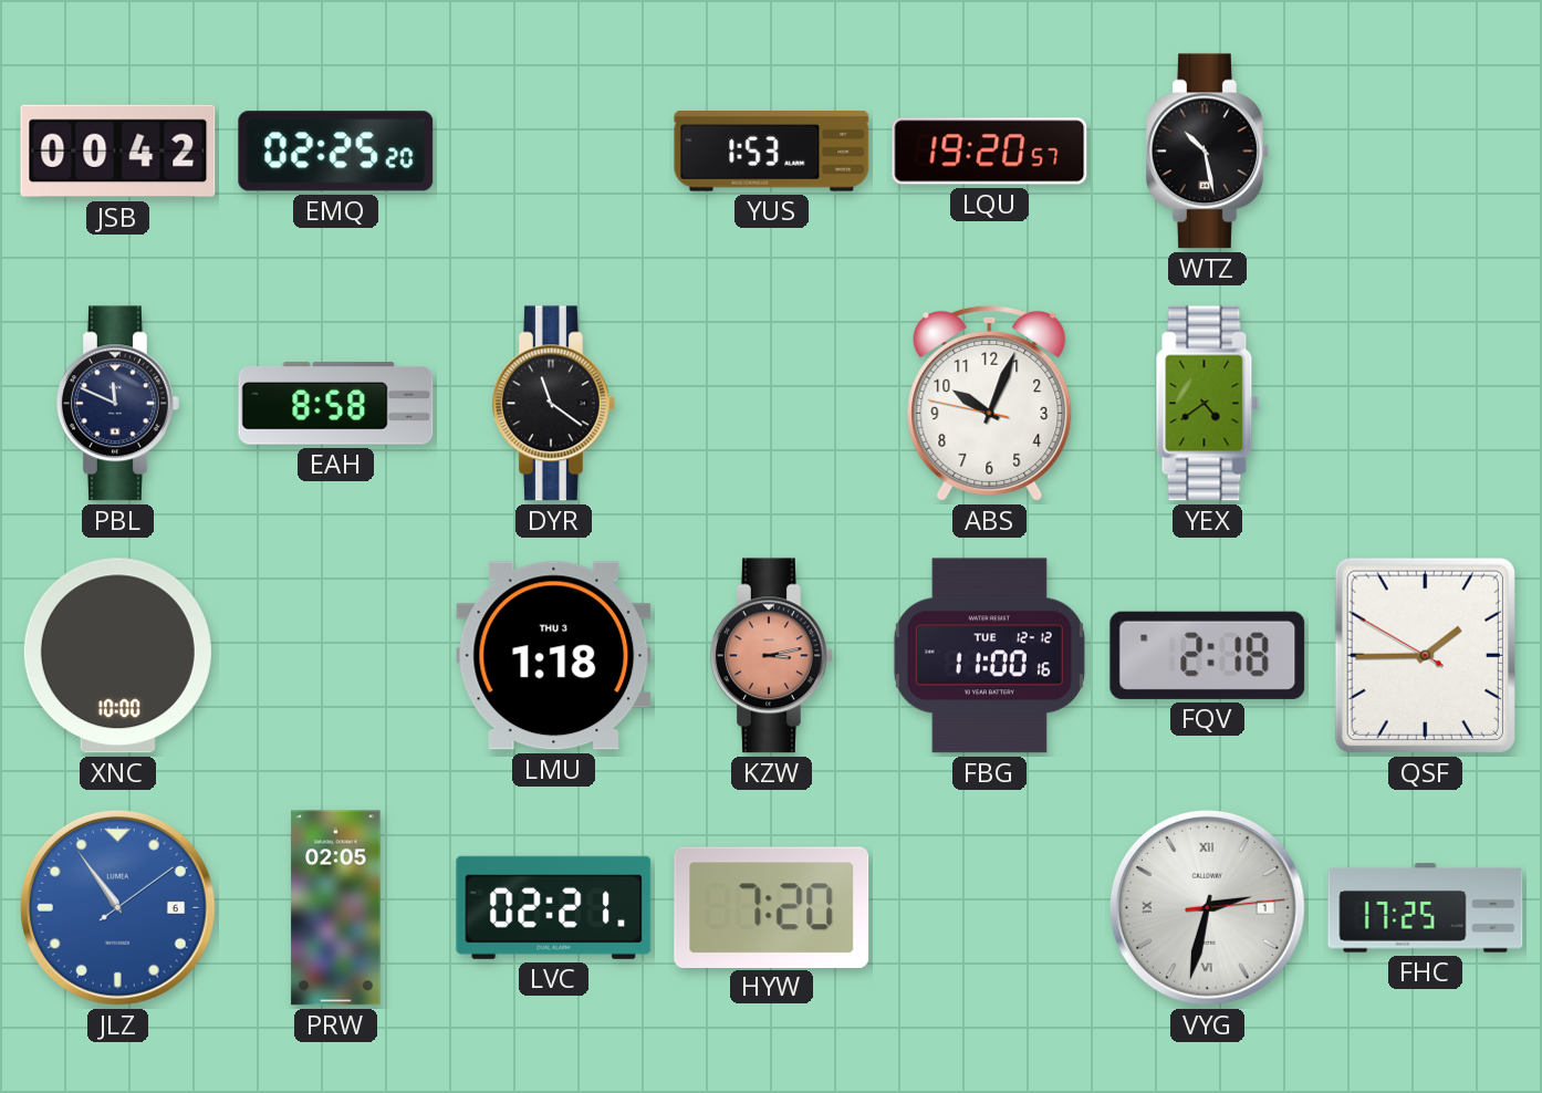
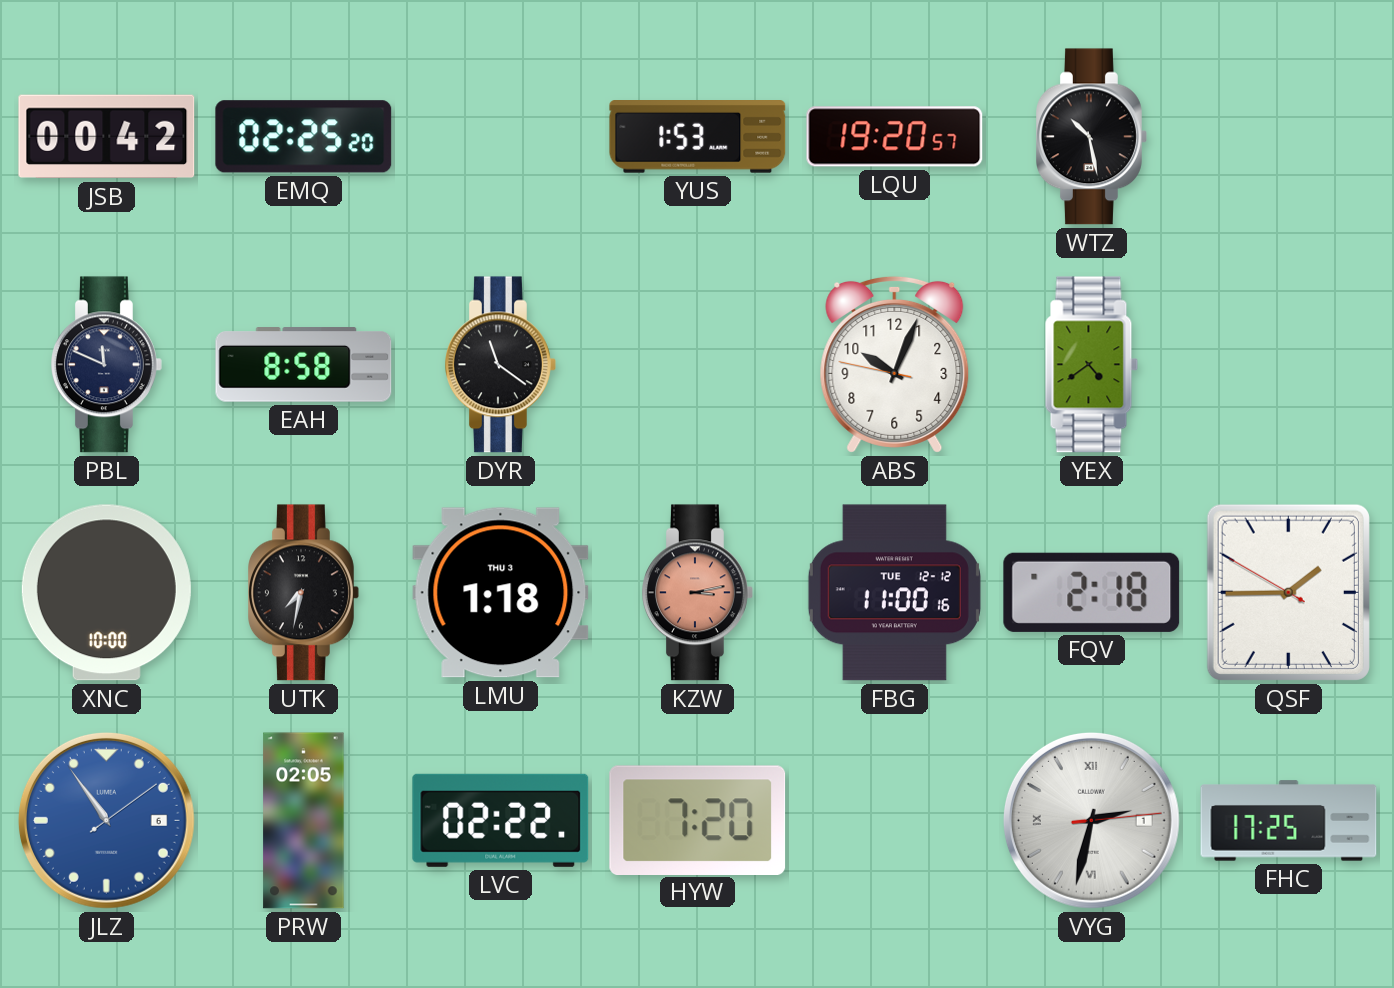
UTK: none -> 7:32
LVC: 02:21 -> 02:22
